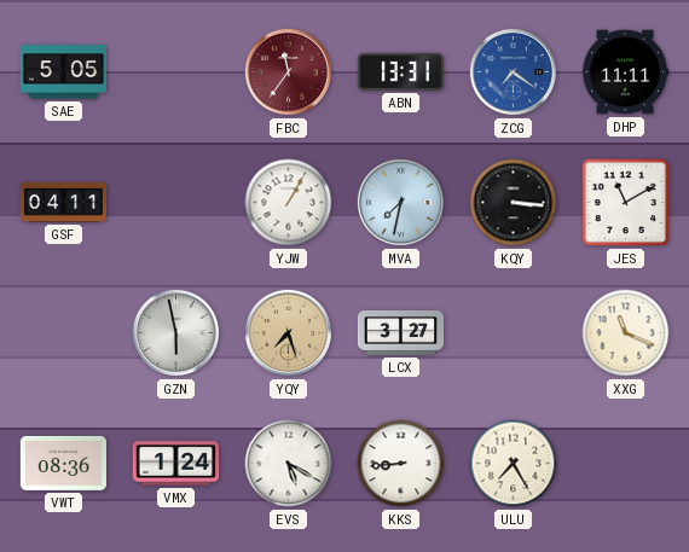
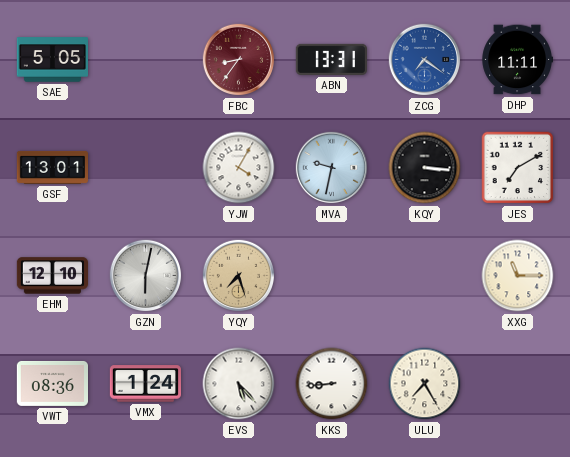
FBC: 11:36 -> 8:36
GSF: 04:11 -> 13:01
YJW: 1:05 -> 4:05
MVA: 7:32 -> 9:32
JES: 11:10 -> 7:10
EHM: none -> 12:10
GZN: 5:58 -> 6:02
LCX: 3:27 -> none
XXG: 11:19 -> 11:15
EVS: 5:20 -> 5:23
